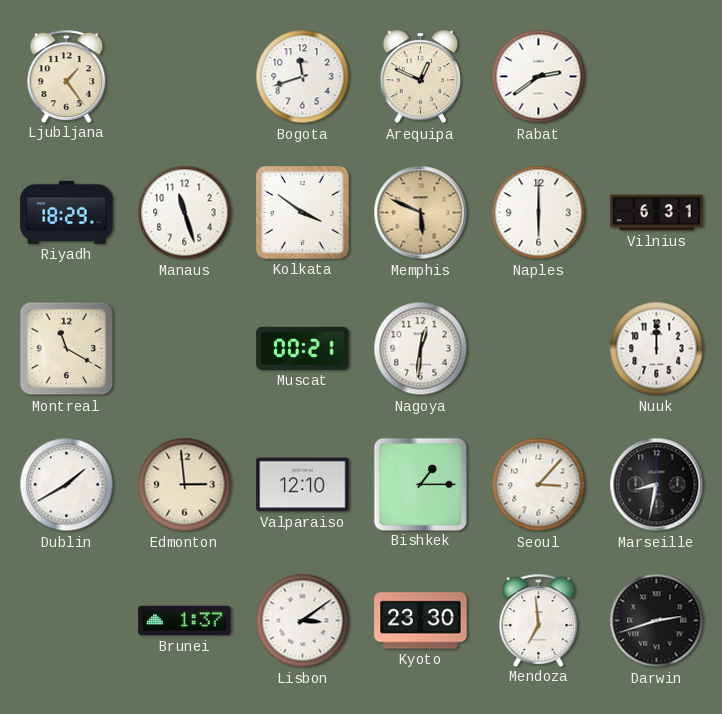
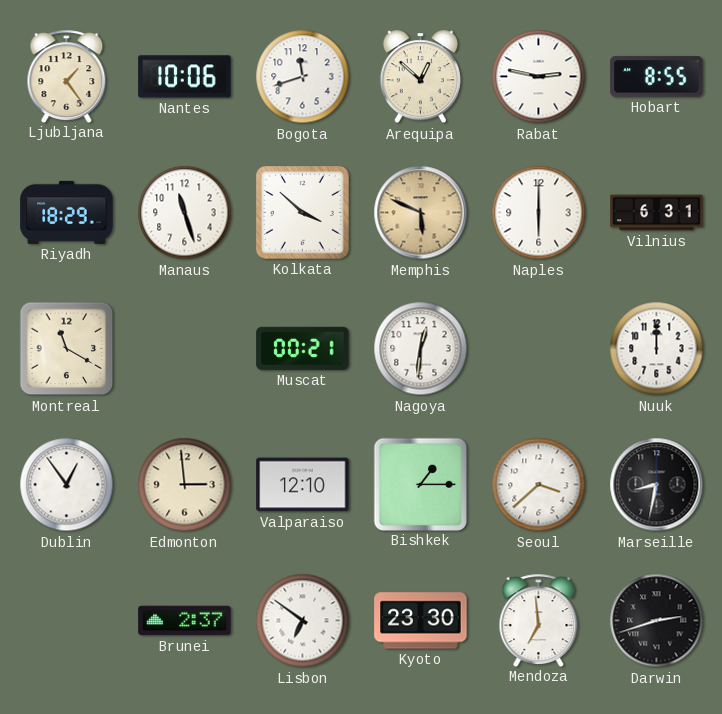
Nantes: none -> 10:06
Arequipa: 12:49 -> 12:52
Rabat: 2:39 -> 2:47
Hobart: none -> 8:55
Kolkata: 3:51 -> 3:52
Dublin: 1:40 -> 12:54
Seoul: 3:07 -> 3:38
Brunei: 1:37 -> 2:37
Lisbon: 3:09 -> 6:51
